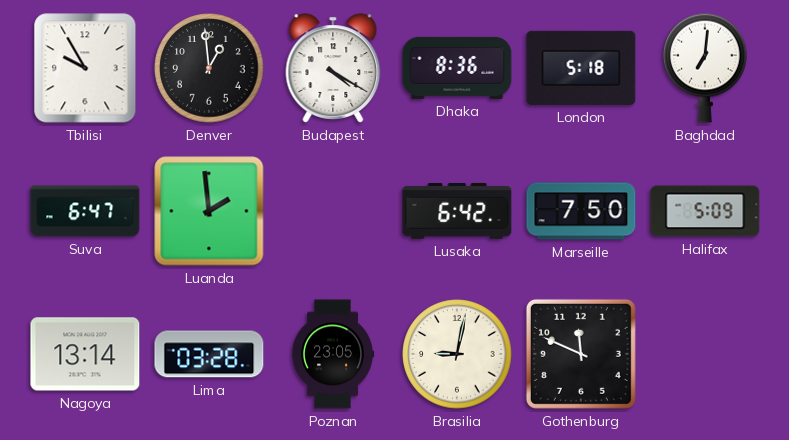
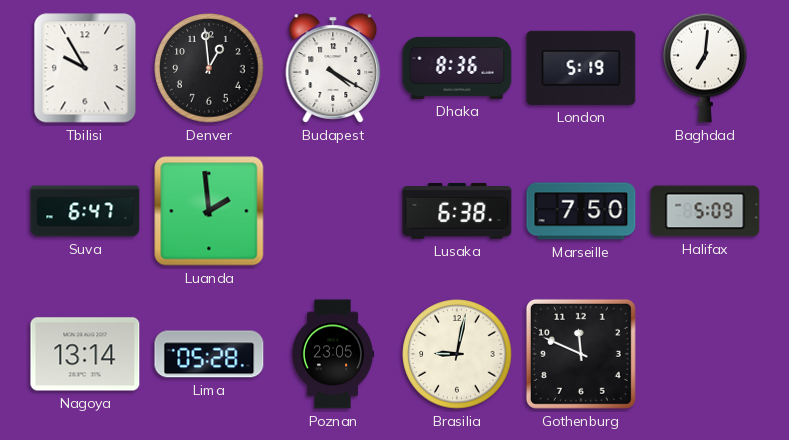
London: 5:18 -> 5:19
Lusaka: 6:42 -> 6:38
Lima: 03:28 -> 05:28
